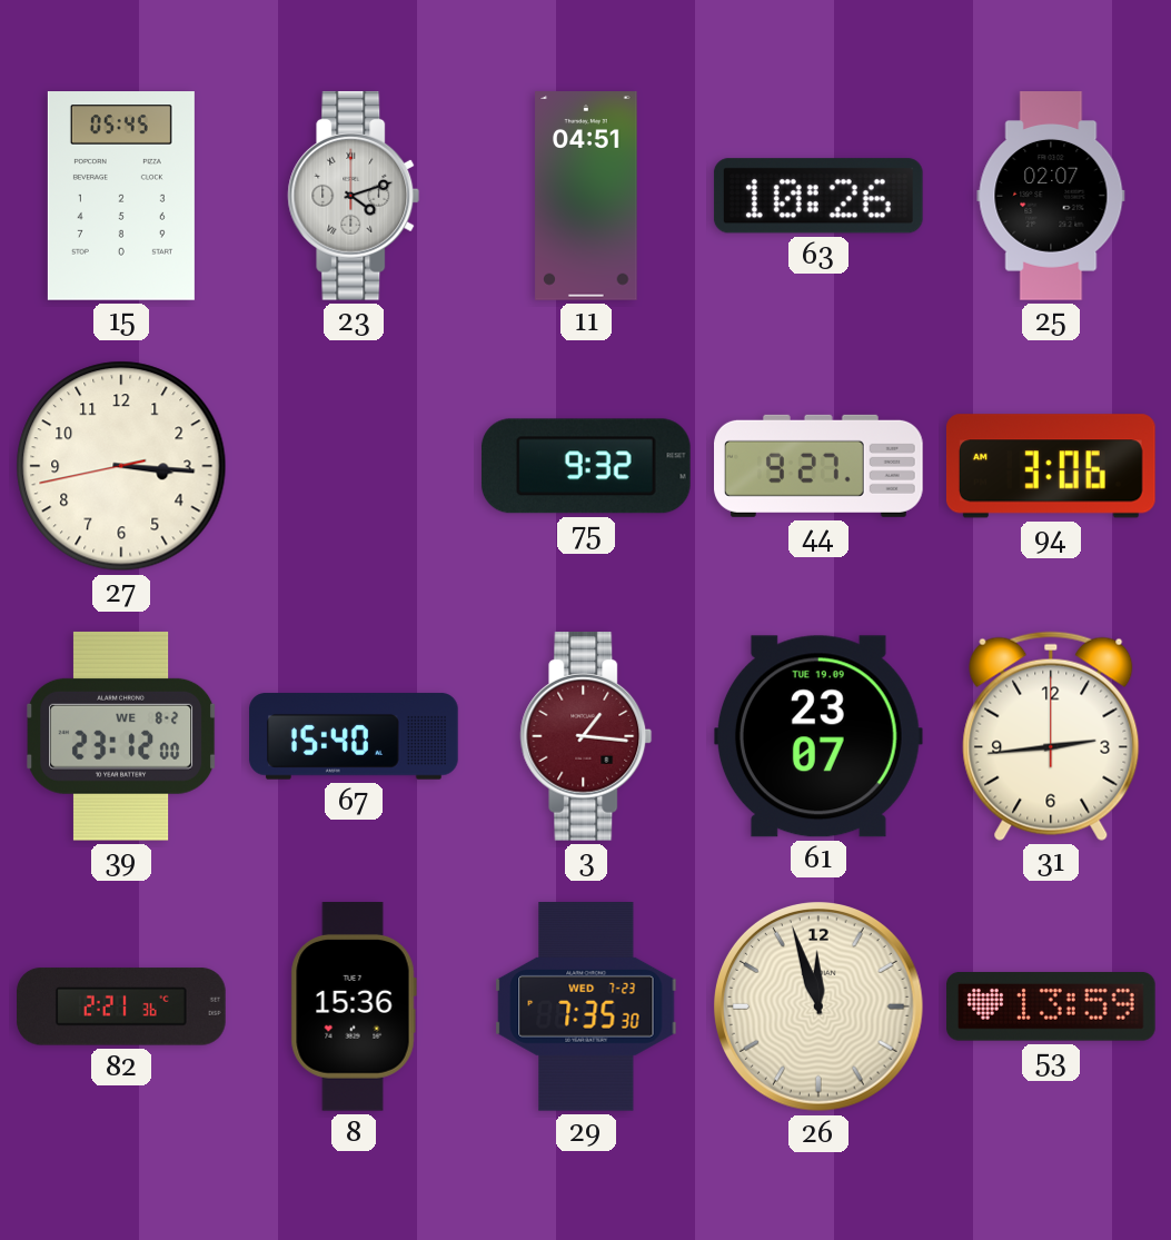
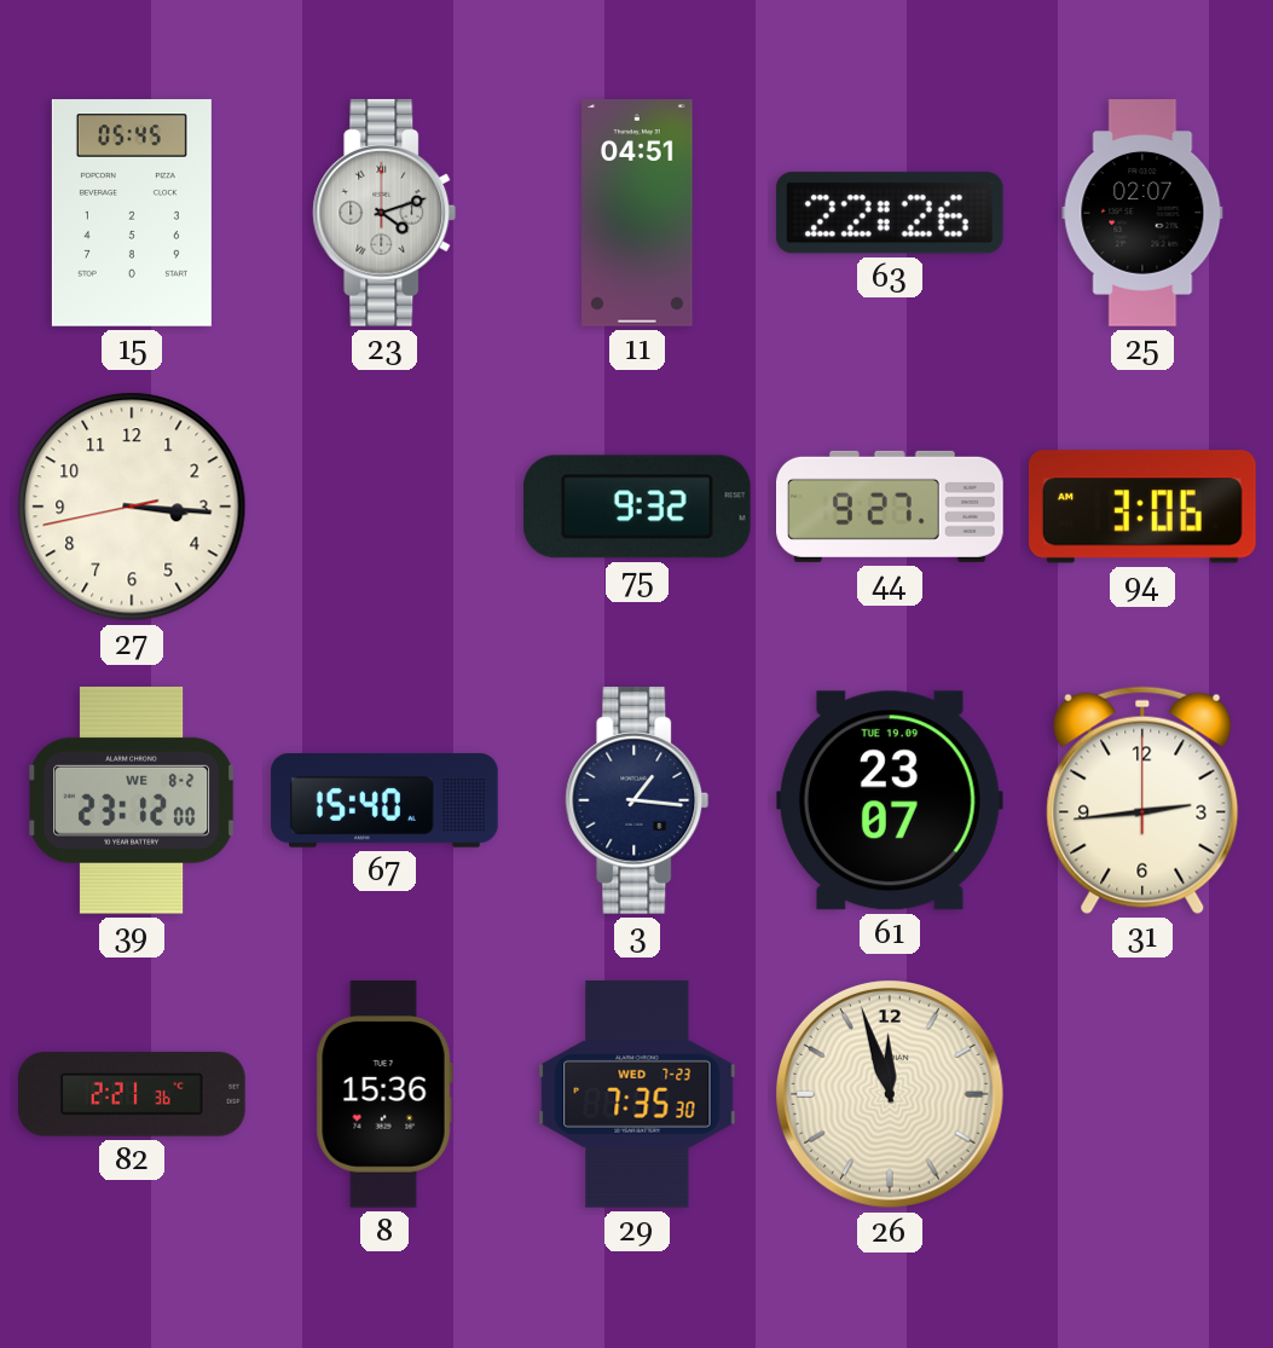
63: 10:26 -> 22:26
3 dial: burgundy -> navy
53: 13:59 -> none
